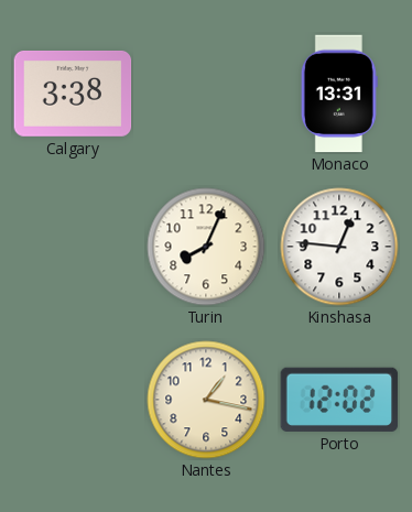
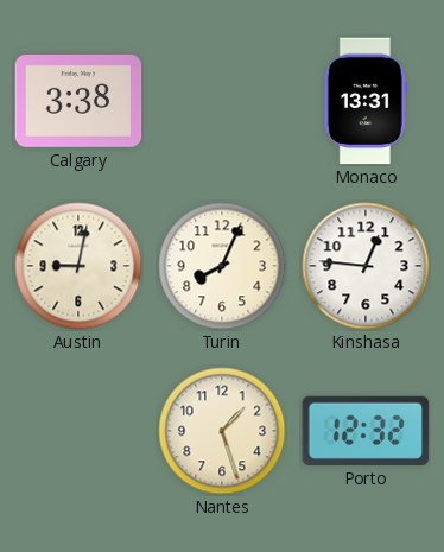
Austin: none -> 9:02
Nantes: 1:17 -> 1:27
Porto: 12:02 -> 12:32
